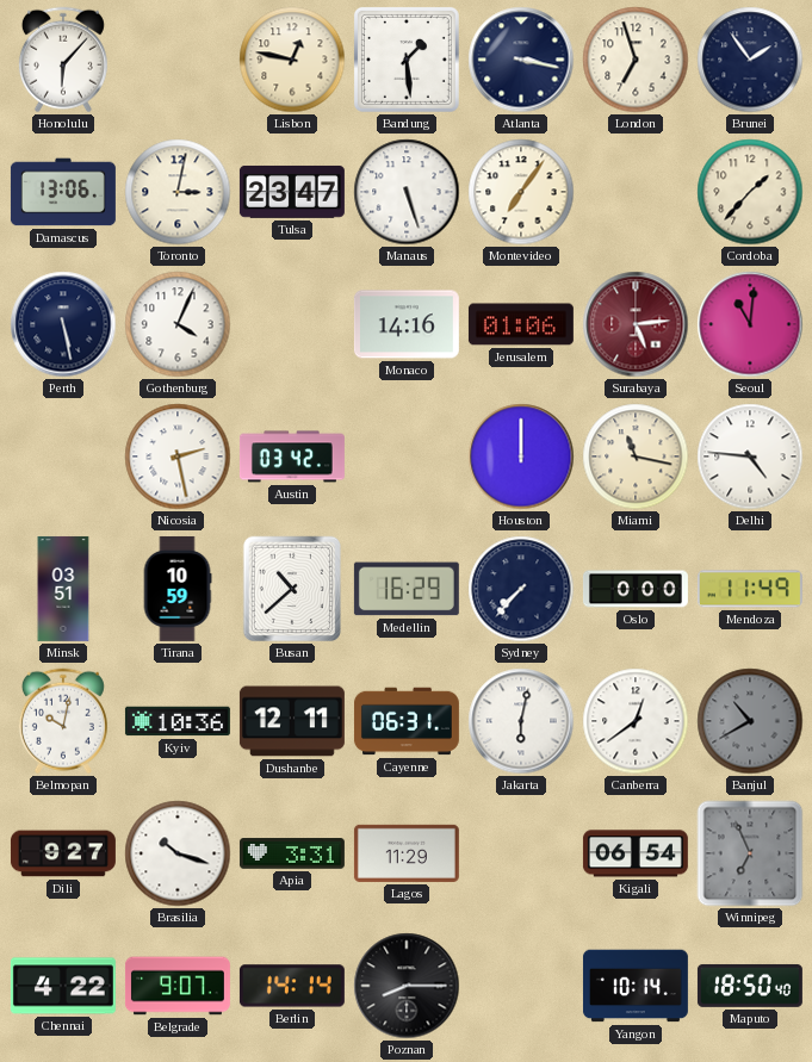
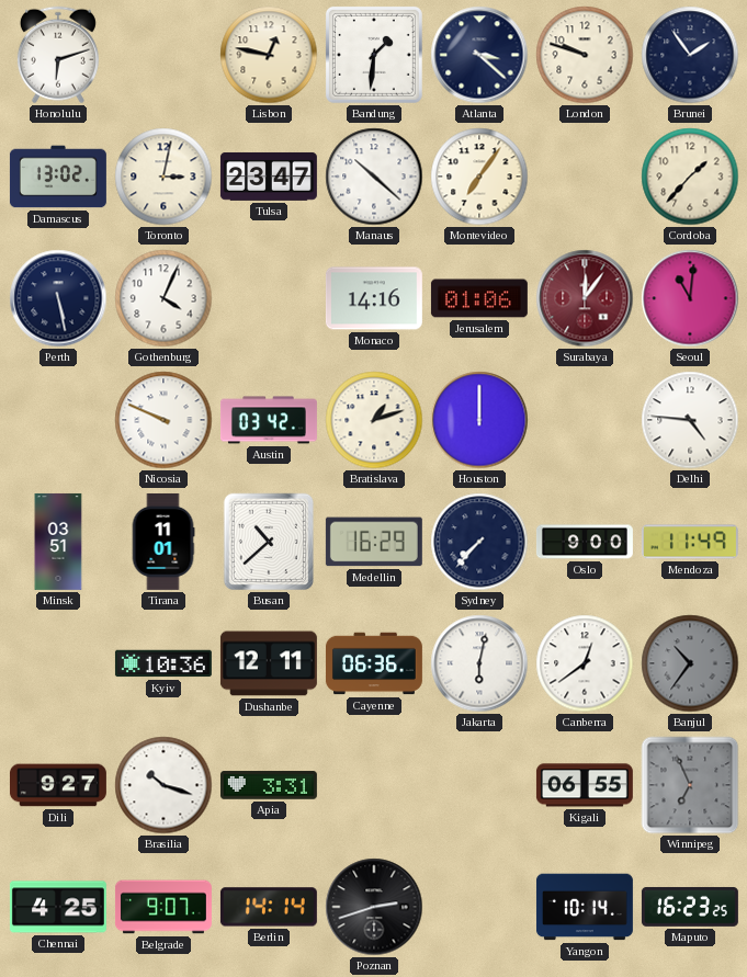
Honolulu: 6:07 -> 6:12
Bandung: 1:29 -> 1:31
Atlanta: 3:17 -> 3:22
London: 6:57 -> 9:48
Damascus: 13:06 -> 13:02
Manaus: 5:27 -> 10:22
Surabaya: 5:14 -> 12:06
Nicosia: 2:28 -> 9:49
Bratislava: none -> 1:12
Miami: 11:17 -> none
Tirana: 10:59 -> 11:01
Oslo: 0:00 -> 9:00
Belmopan: 10:02 -> none
Cayenne: 06:31 -> 06:36
Banjul: 10:40 -> 10:36
Lagos: 11:29 -> none
Kigali: 06:54 -> 06:55
Chennai: 4:22 -> 4:25
Poznan: 8:15 -> 2:42
Maputo: 18:50 -> 16:23
